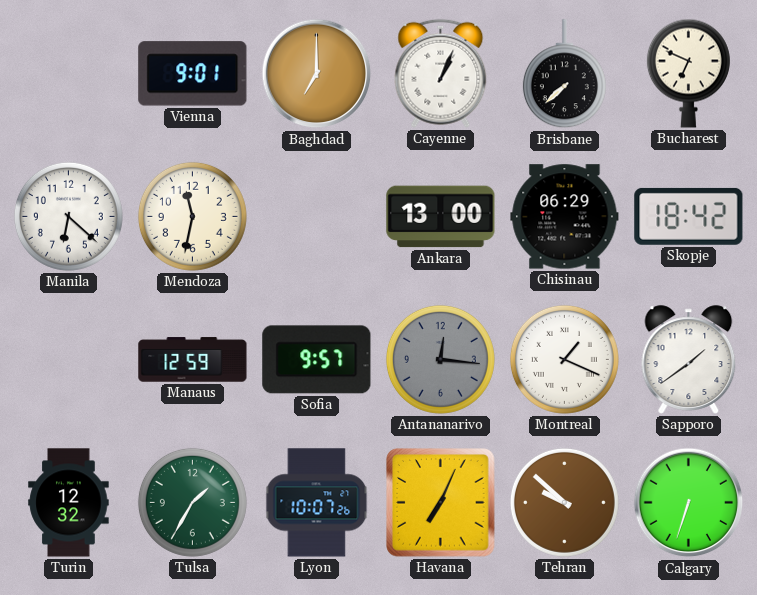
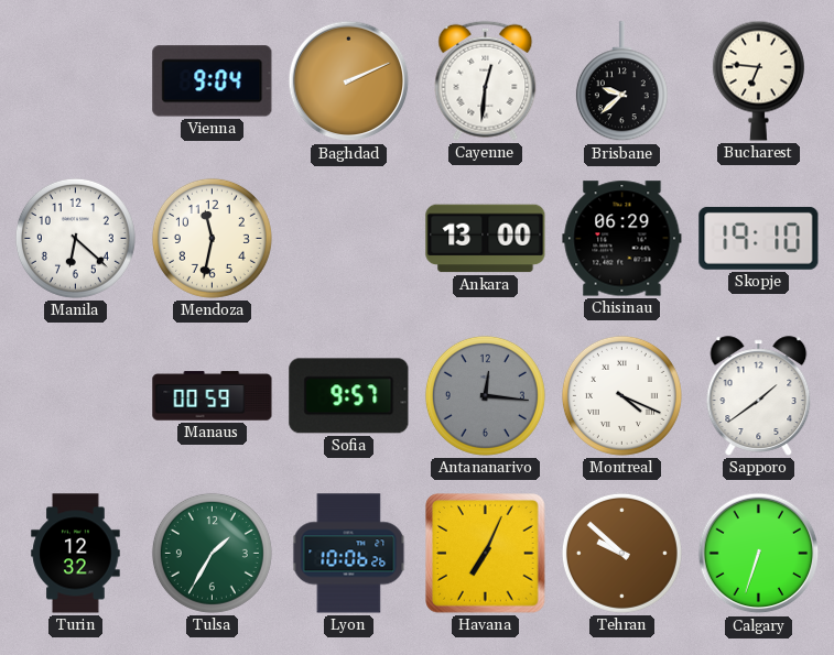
Vienna: 9:01 -> 9:04
Baghdad: 7:00 -> 2:11
Cayenne: 1:04 -> 12:31
Brisbane: 7:38 -> 9:38
Bucharest: 6:49 -> 6:46
Skopje: 18:42 -> 19:10
Manaus: 12:59 -> 00:59
Montreal: 1:19 -> 4:19
Lyon: 10:07 -> 10:06
